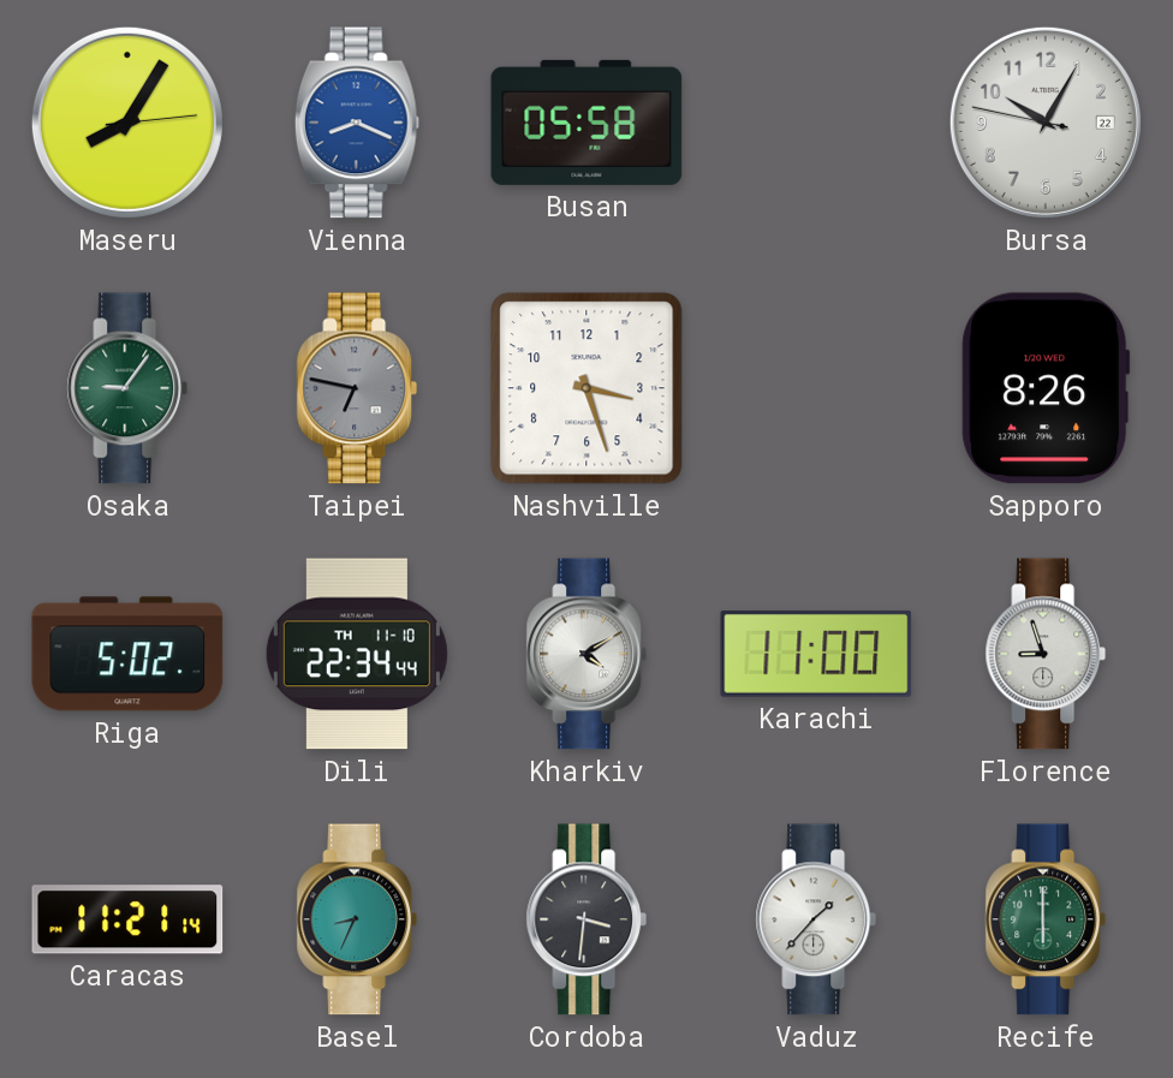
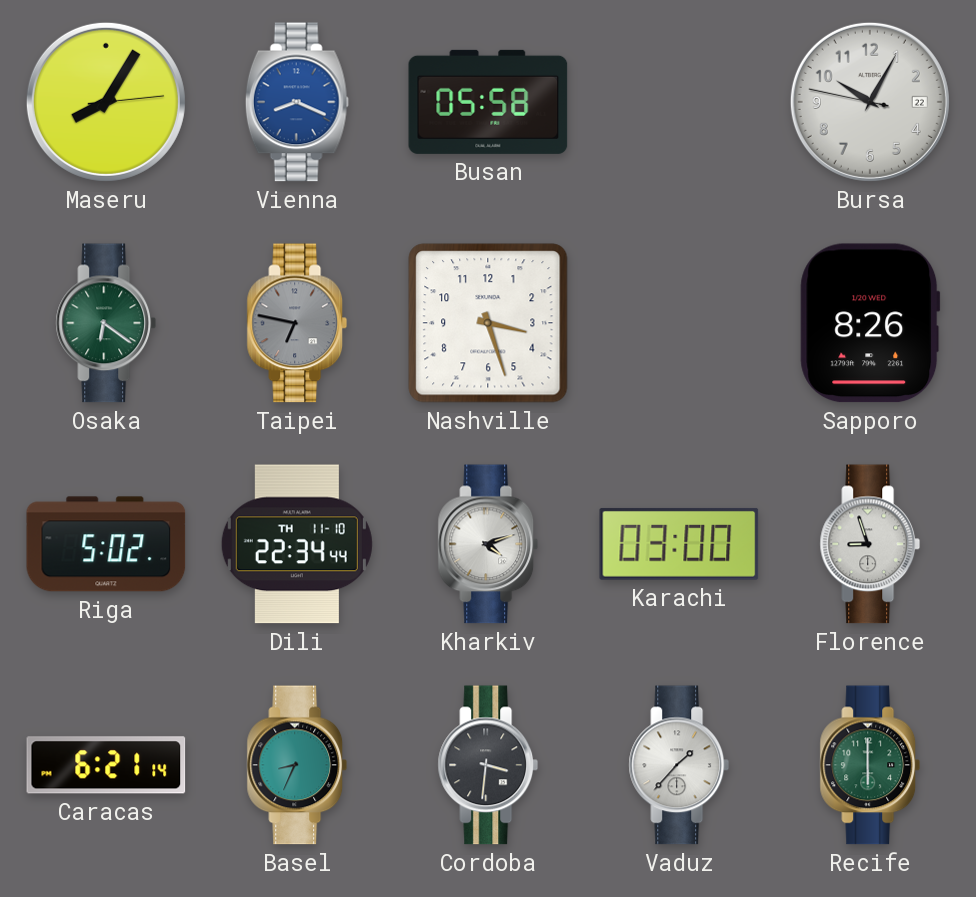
Osaka: 9:06 -> 6:21
Kharkiv: 4:10 -> 4:12
Karachi: 11:00 -> 03:00
Caracas: 11:21 -> 6:21
